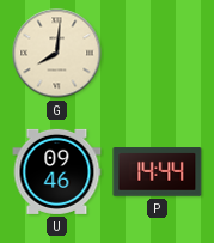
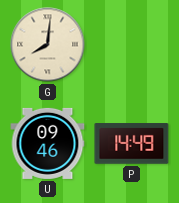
P: 14:44 -> 14:49
